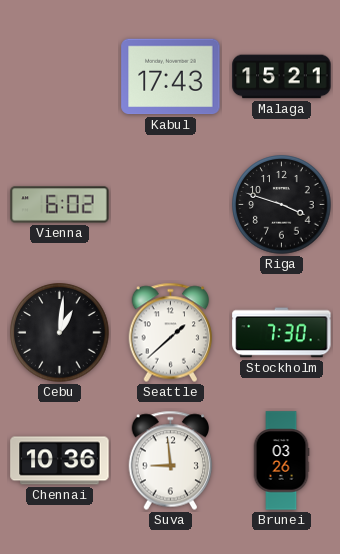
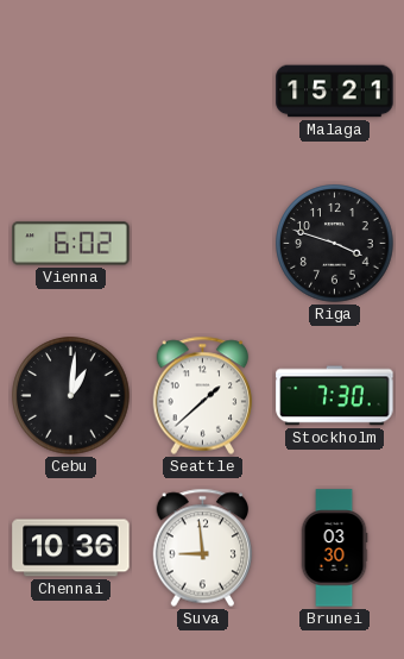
Kabul: 17:43 -> none
Brunei: 03:26 -> 03:30
